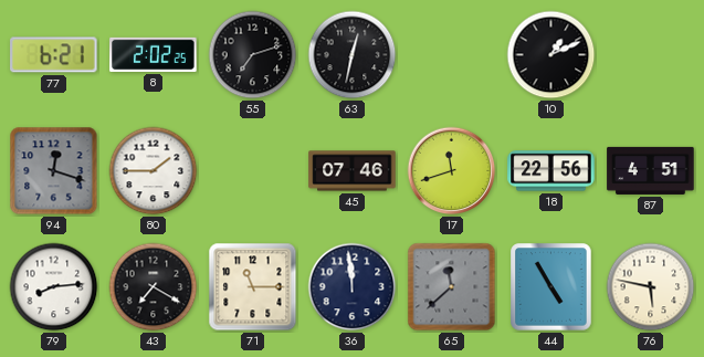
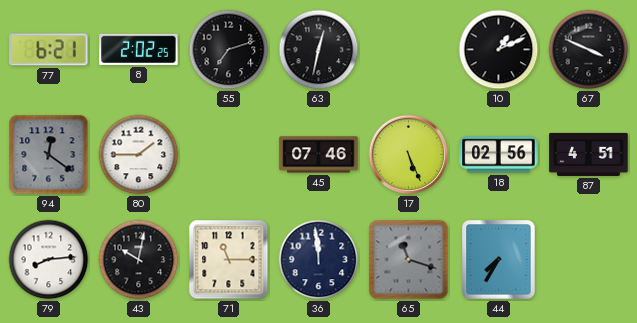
67: none -> 3:49
94: 12:18 -> 12:21
17: 11:42 -> 5:26
18: 22:56 -> 02:56
43: 7:20 -> 10:02
65: 11:38 -> 11:18
44: 4:55 -> 7:35
76: 5:47 -> none
